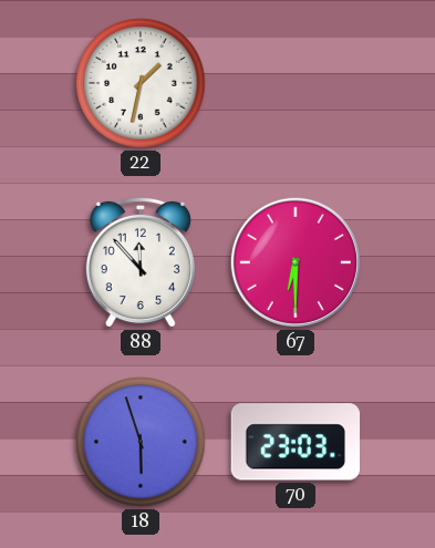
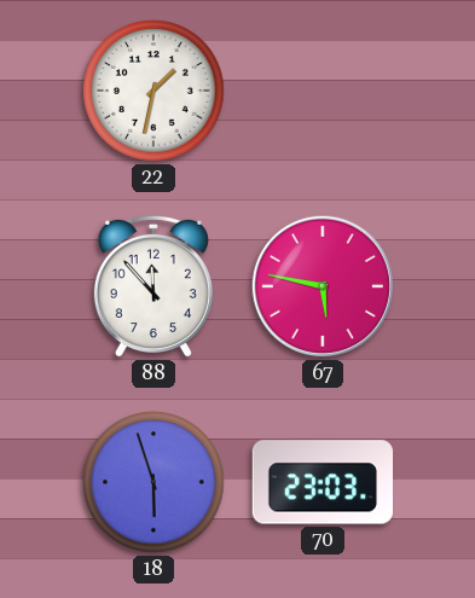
67: 6:30 -> 5:47
